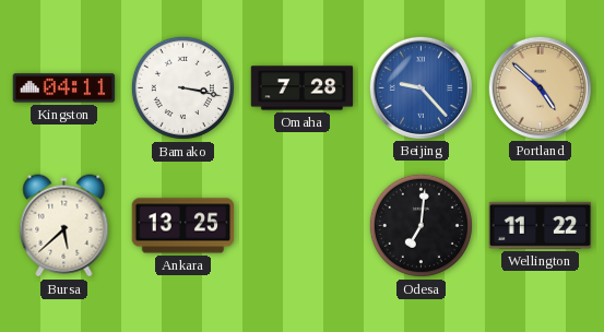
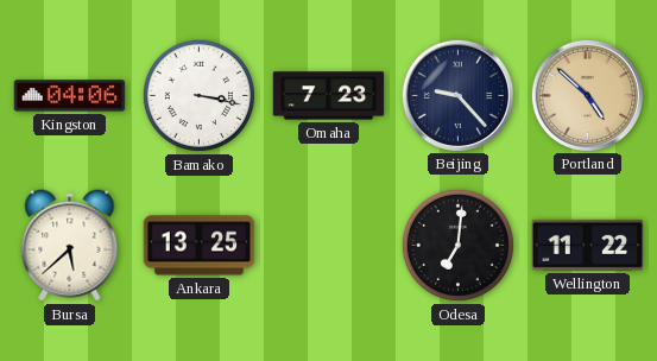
Kingston: 04:11 -> 04:06
Omaha: 7:28 -> 7:23
Beijing dial: blue -> navy
